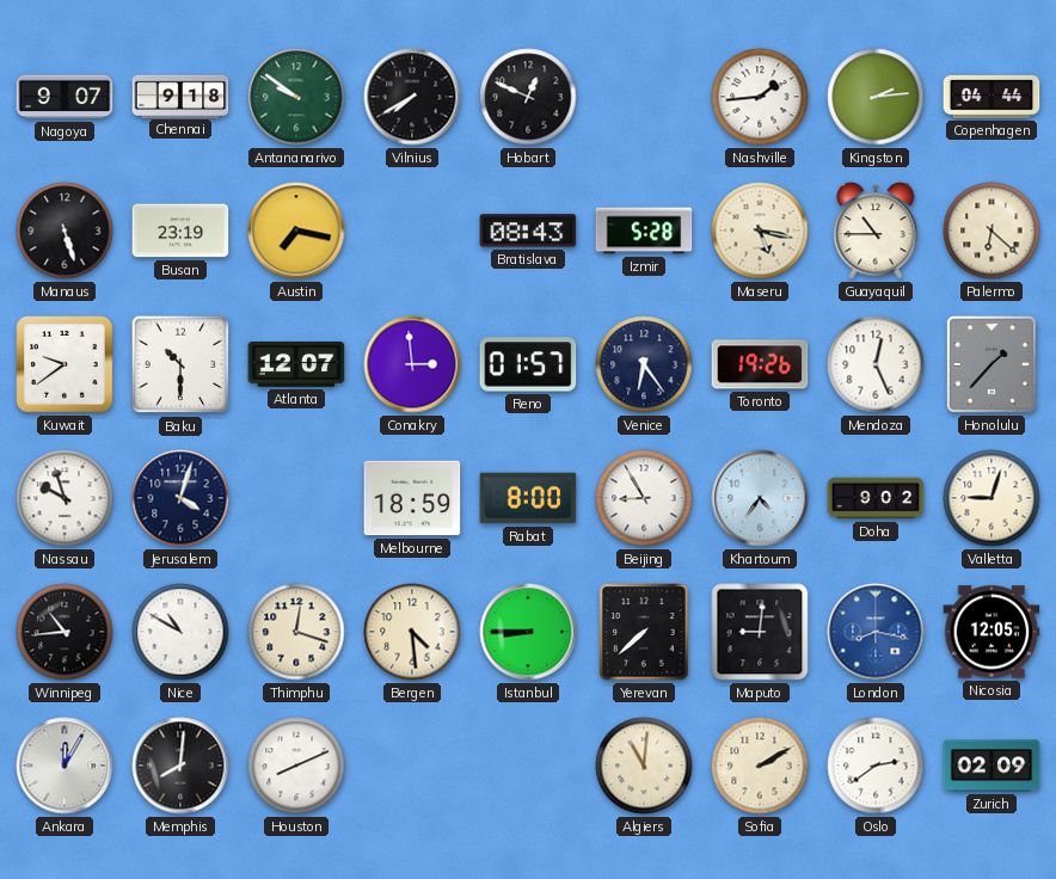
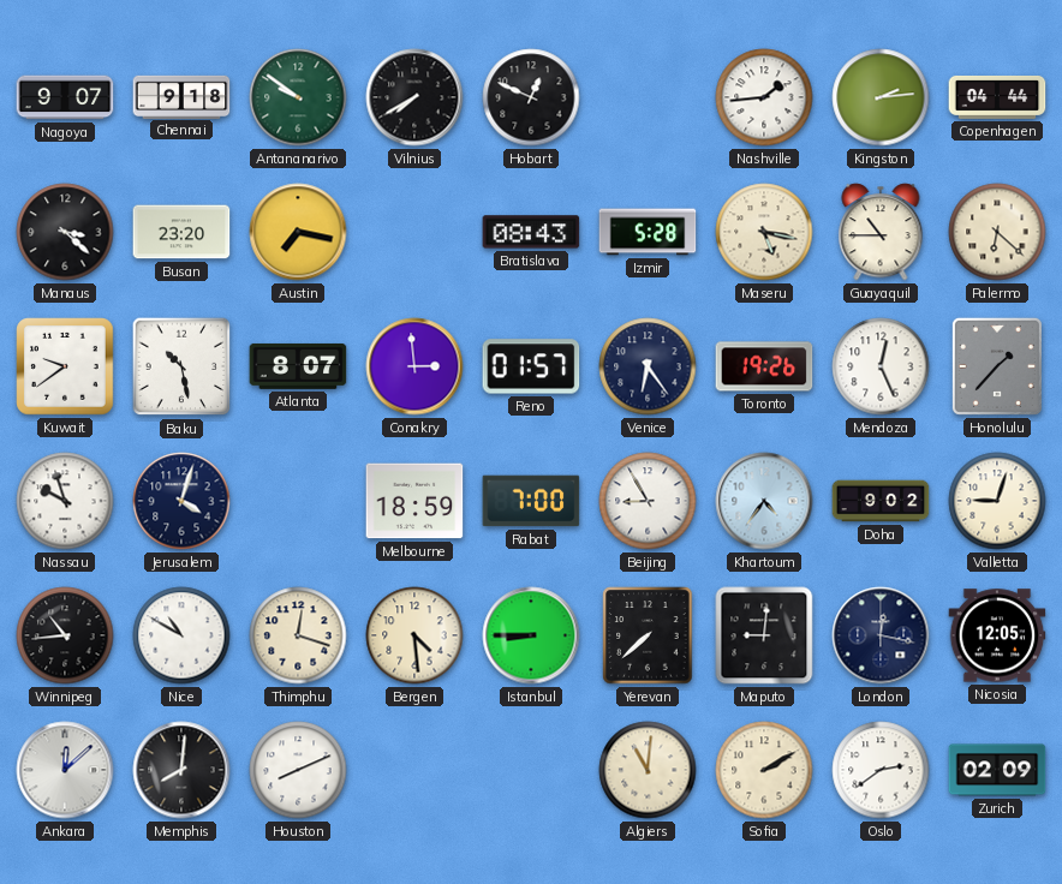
Manaus: 5:27 -> 3:22
Busan: 23:19 -> 23:20
Baku: 10:30 -> 10:28
Atlanta: 12:07 -> 8:07
Rabat: 8:00 -> 7:00
London: 8:17 -> 12:17
London dial: blue -> navy
Ankara: 12:05 -> 12:08
